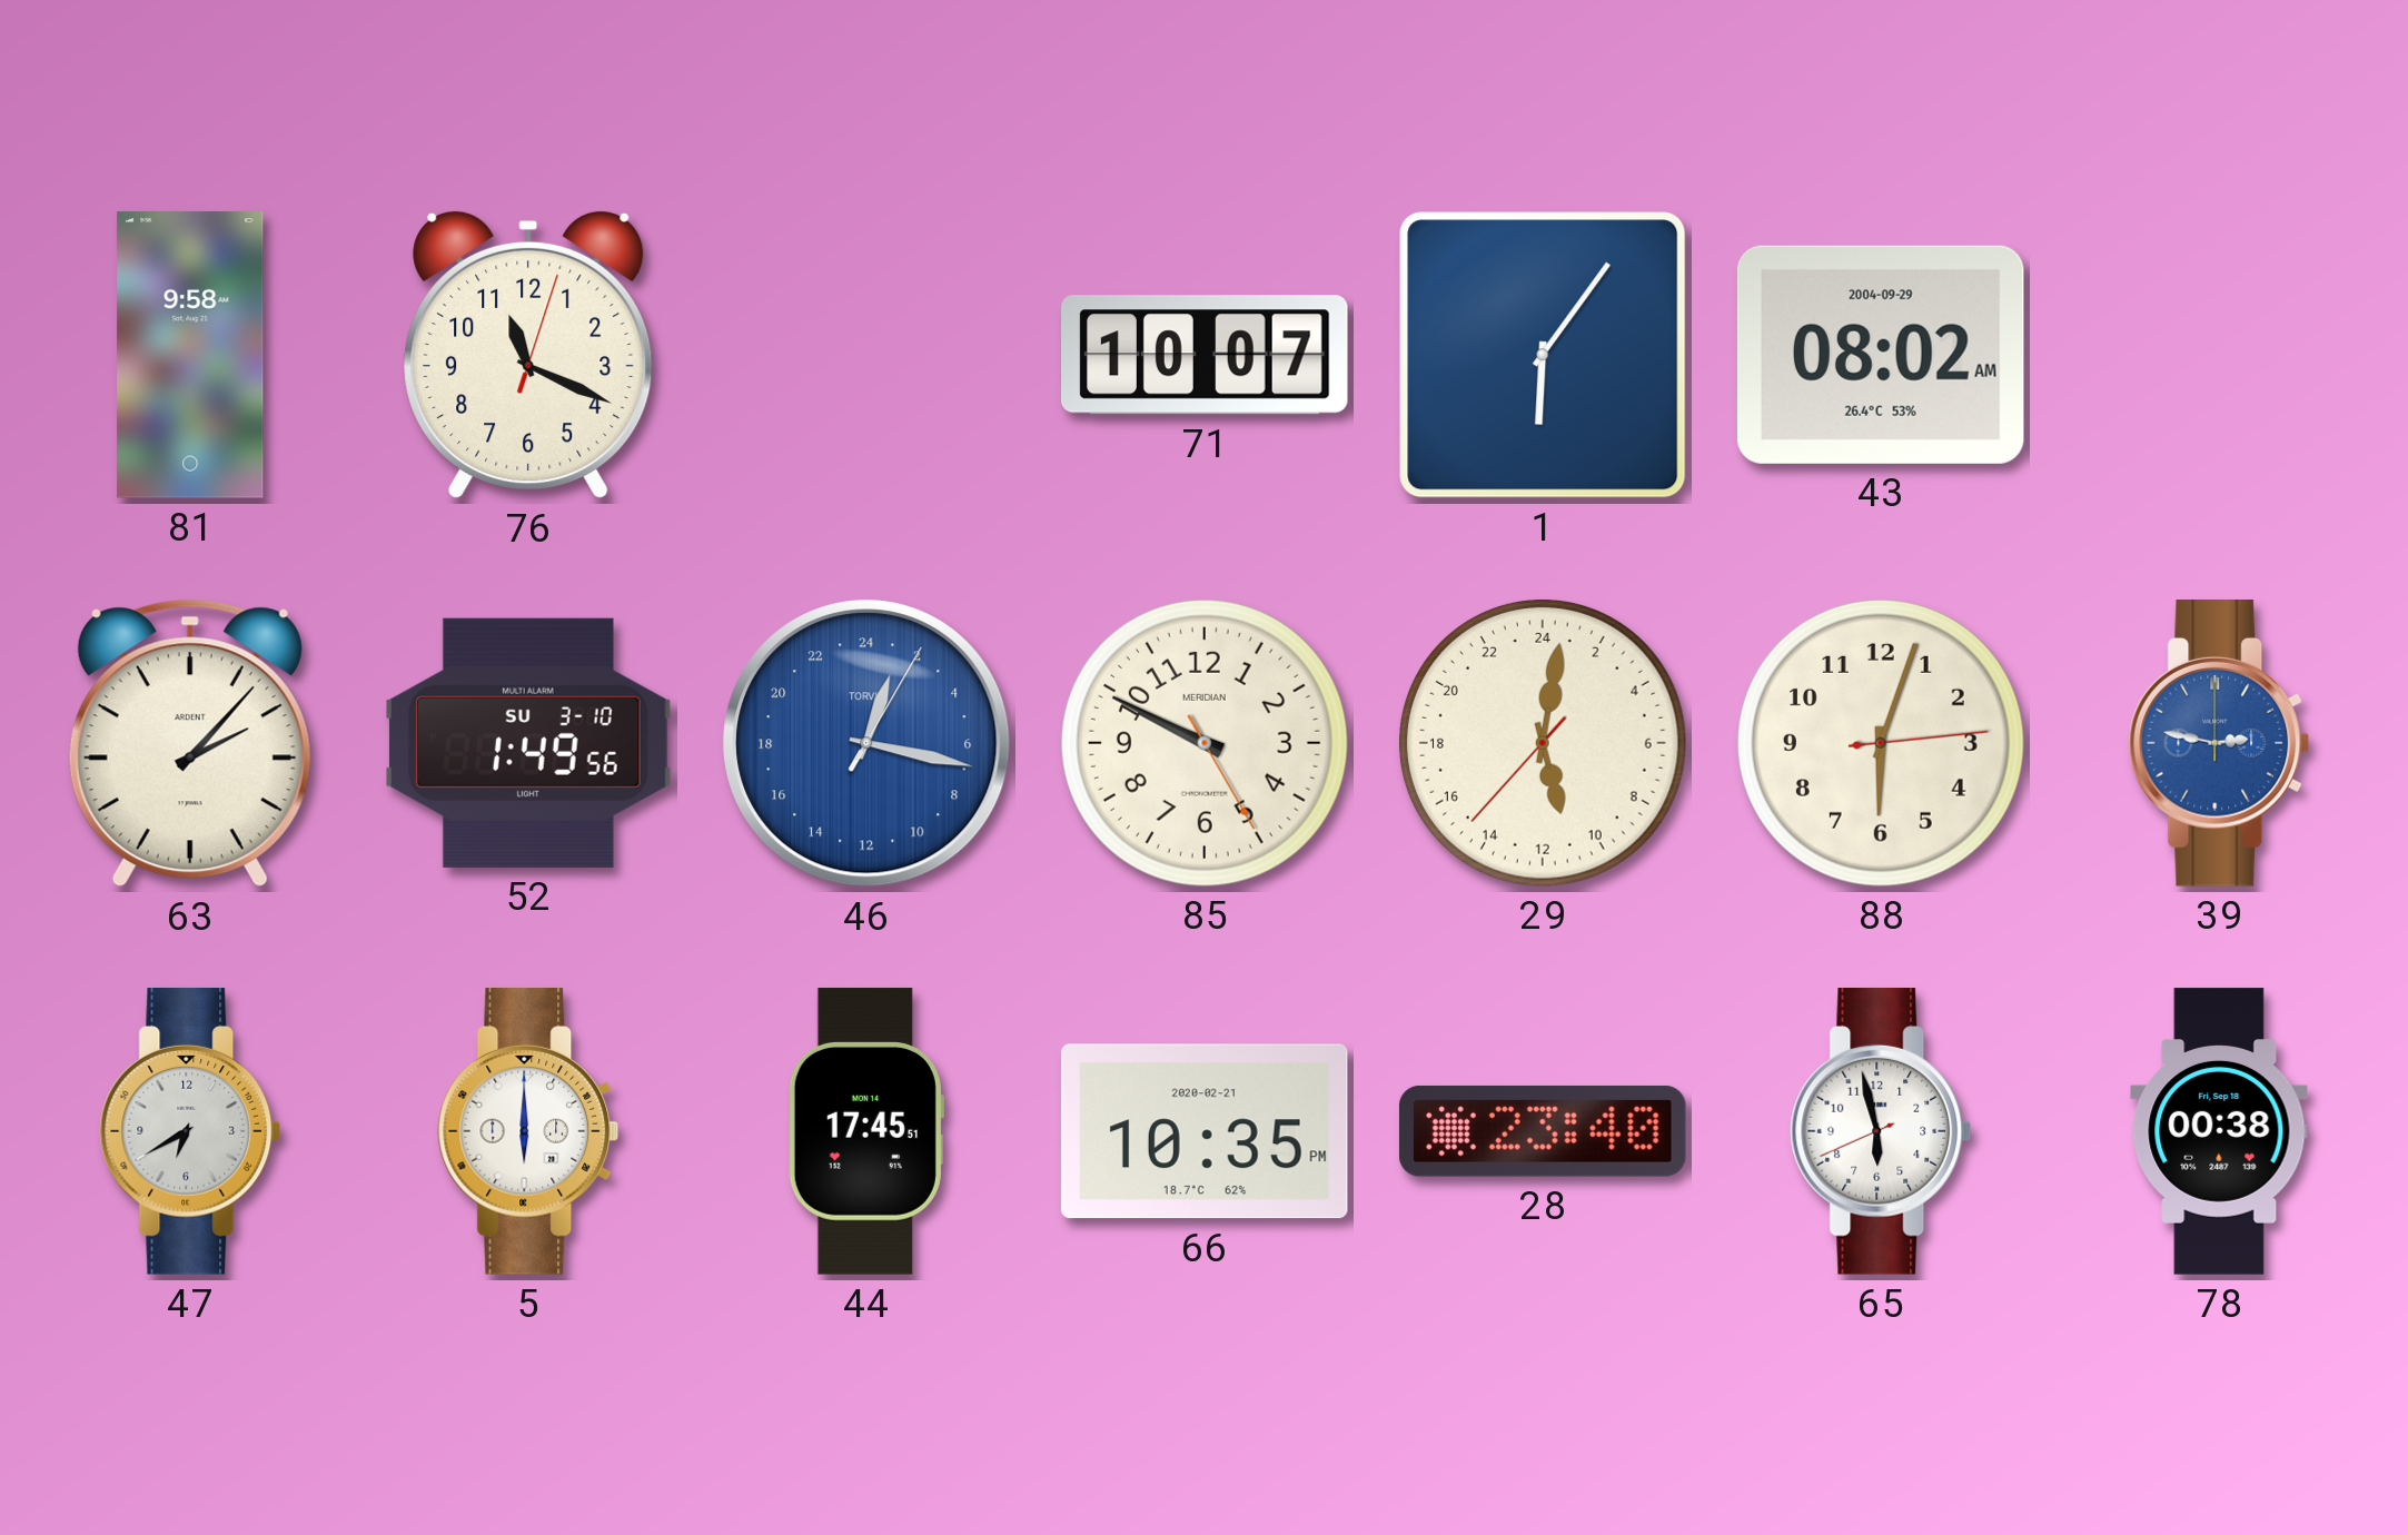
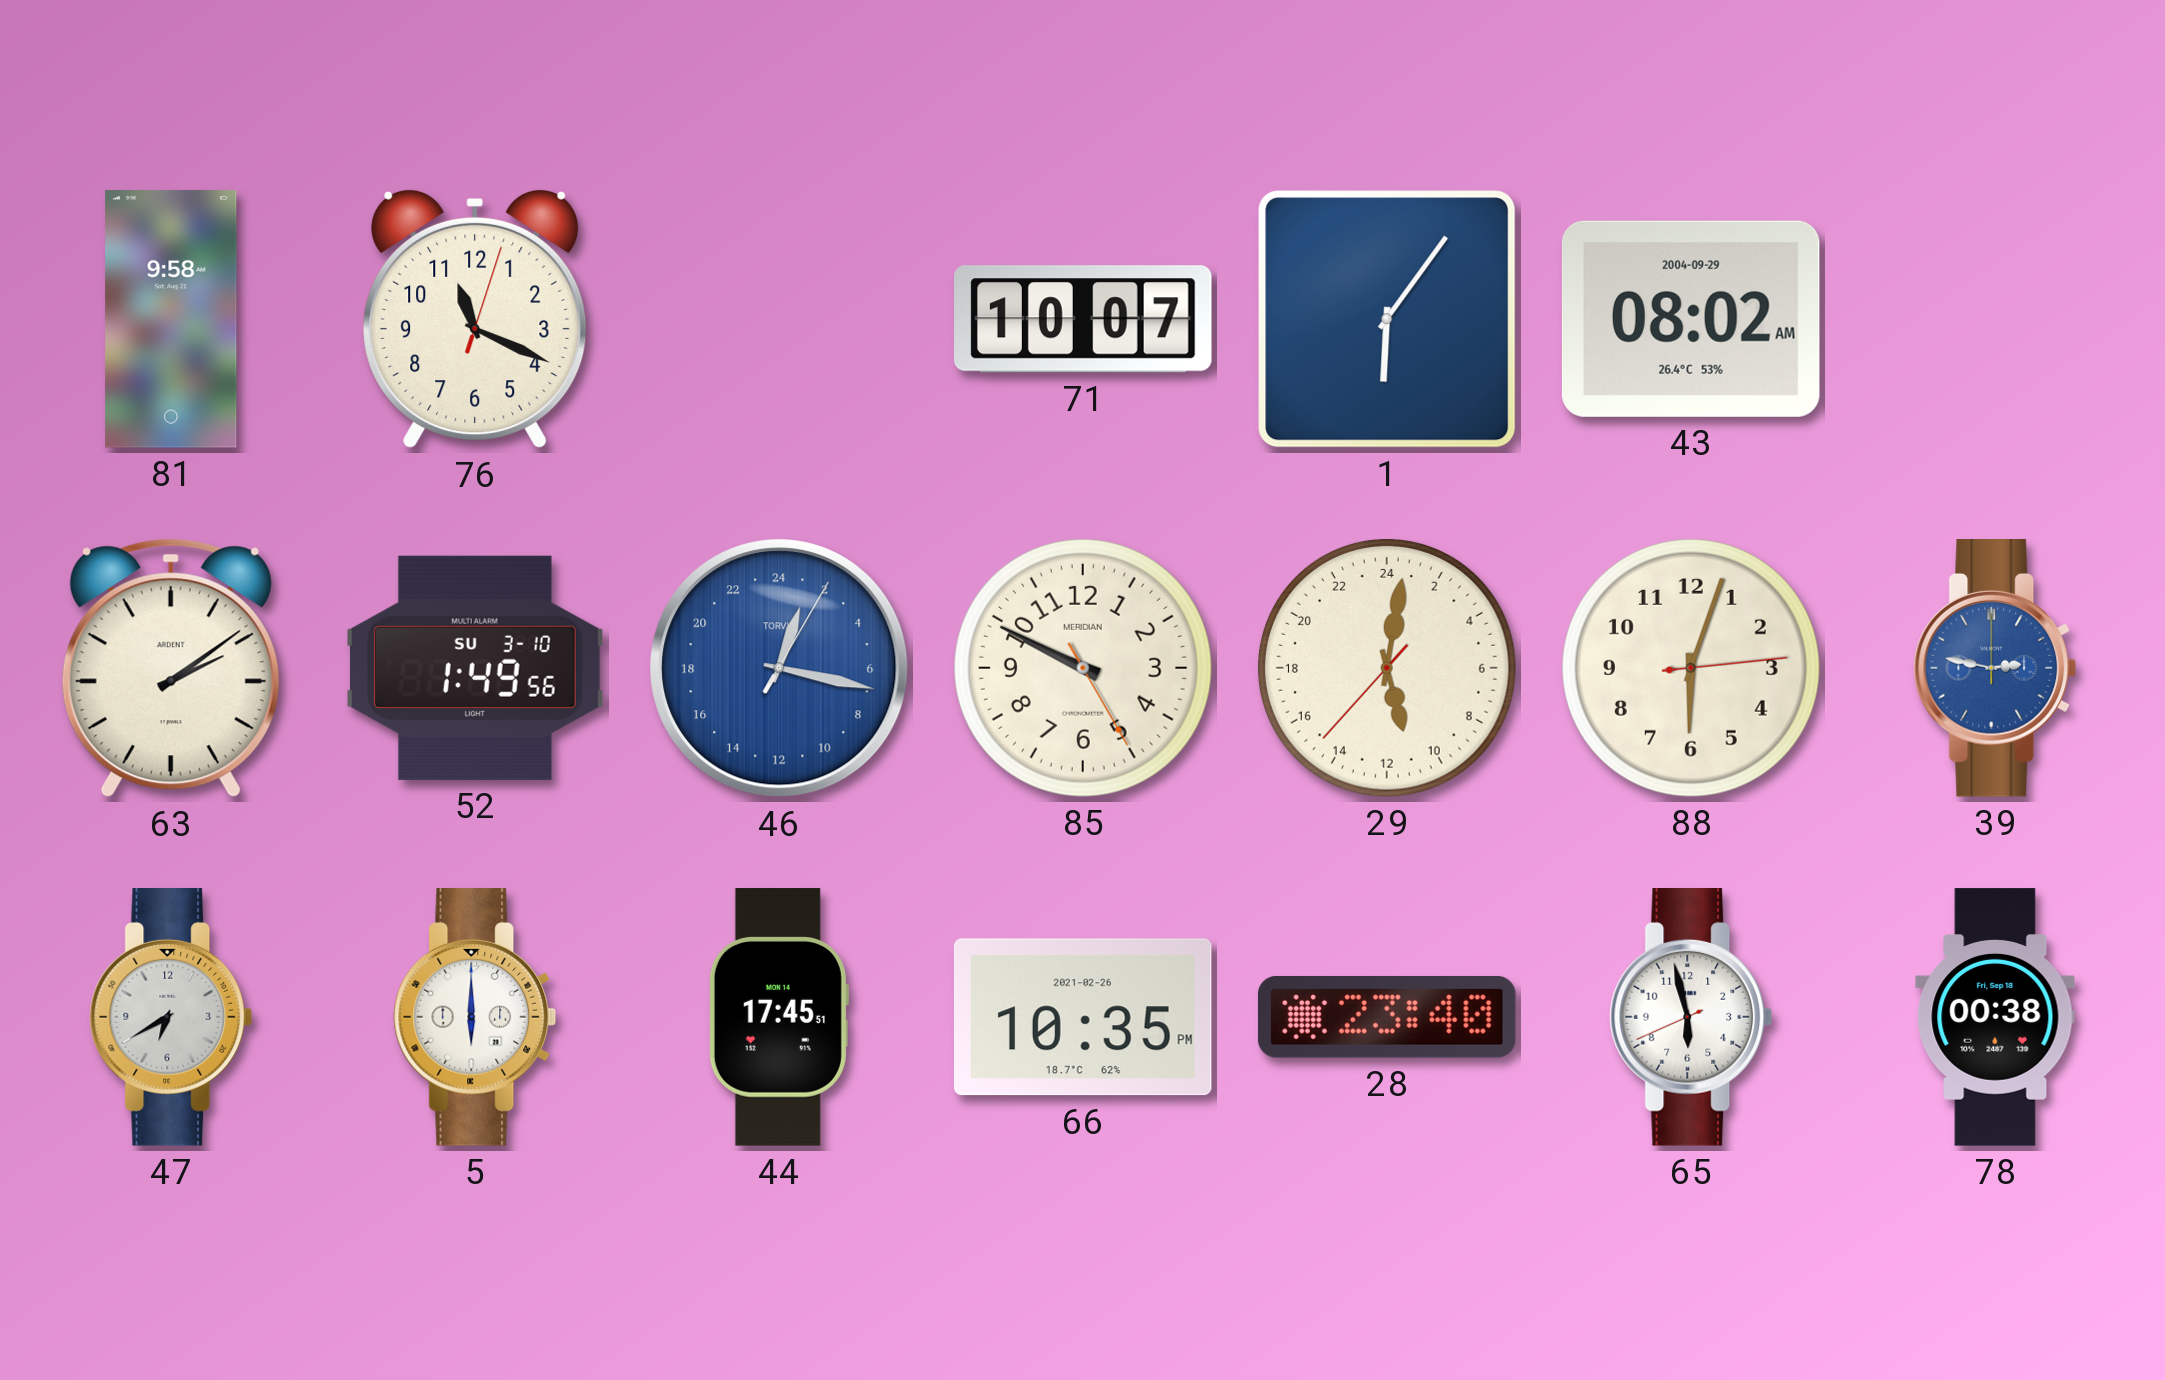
63: 2:07 -> 2:09
66 date: 2020-02-21 -> 2021-02-26
